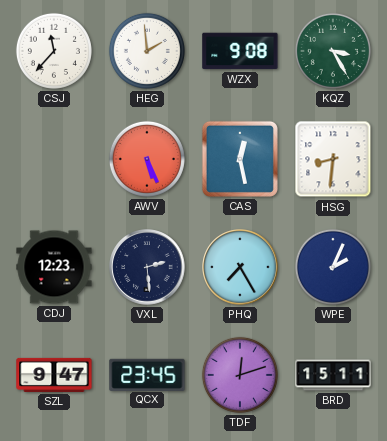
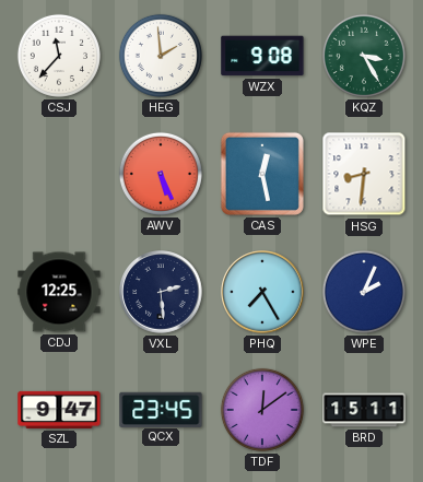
CDJ: 12:23 -> 12:25
TDF: 12:12 -> 12:09
